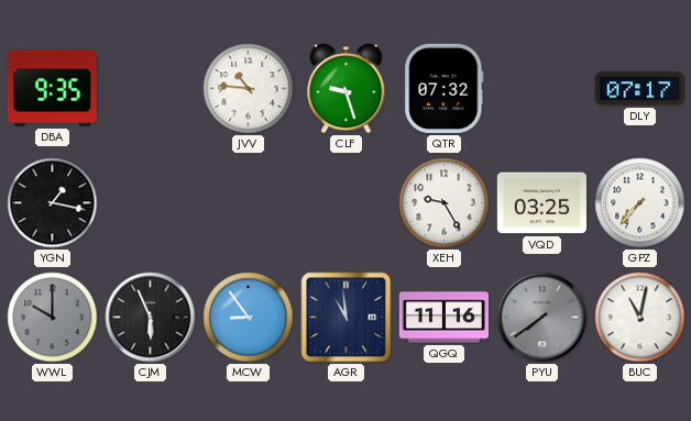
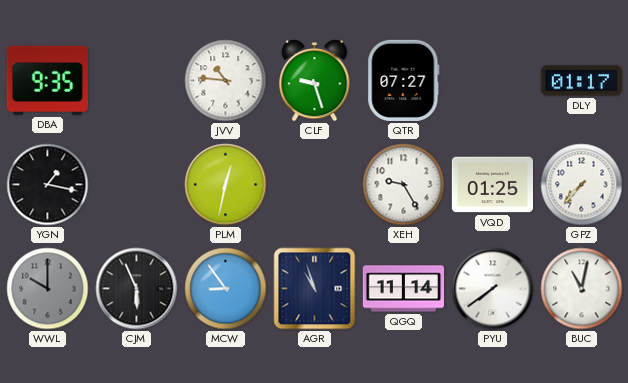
QTR: 07:32 -> 07:27
DLY: 07:17 -> 01:17
PLM: none -> 12:32
VQD: 03:25 -> 01:25
AGR: 10:59 -> 10:57
QGQ: 11:16 -> 11:14
PYU dial: grey -> white
